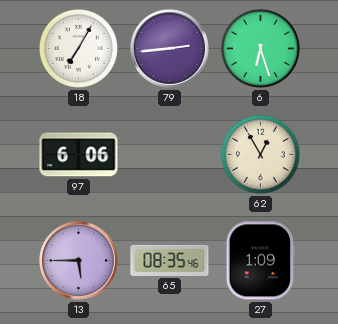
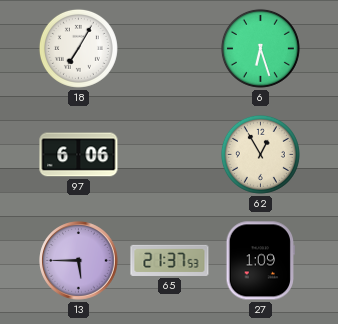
79: 2:44 -> none
65: 08:35 -> 21:37
